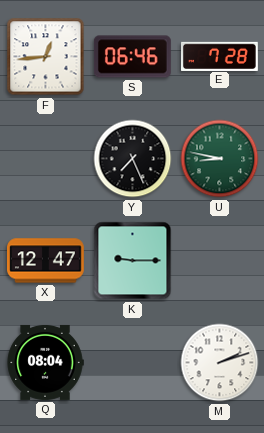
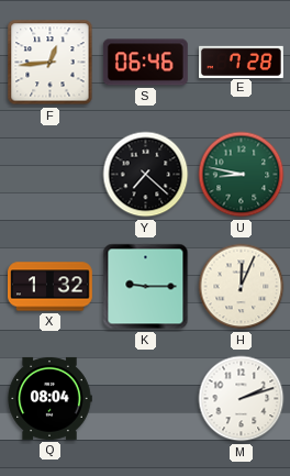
Y: 7:26 -> 7:22
X: 12:47 -> 1:32
H: none -> 12:04
